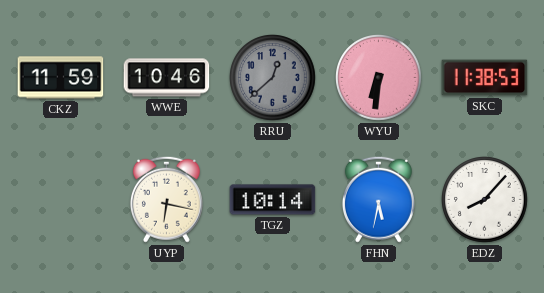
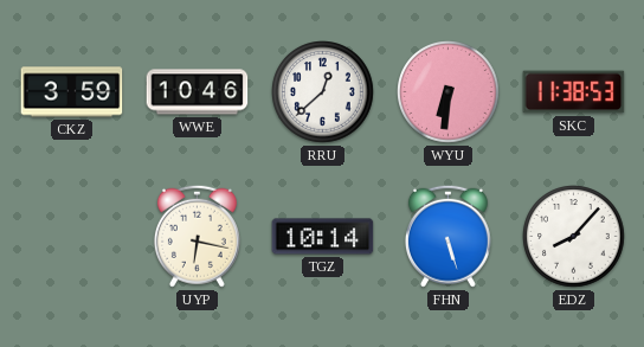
CKZ: 11:59 -> 3:59
RRU dial: grey -> white
FHN: 5:32 -> 5:27
